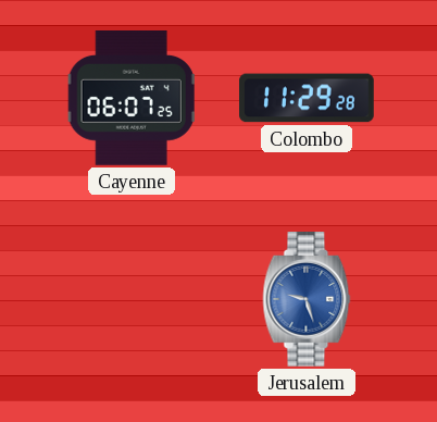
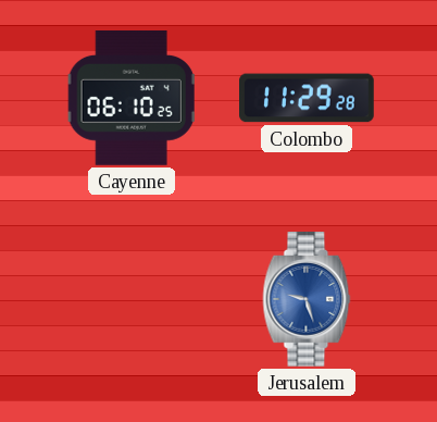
Cayenne: 06:07 -> 06:10
